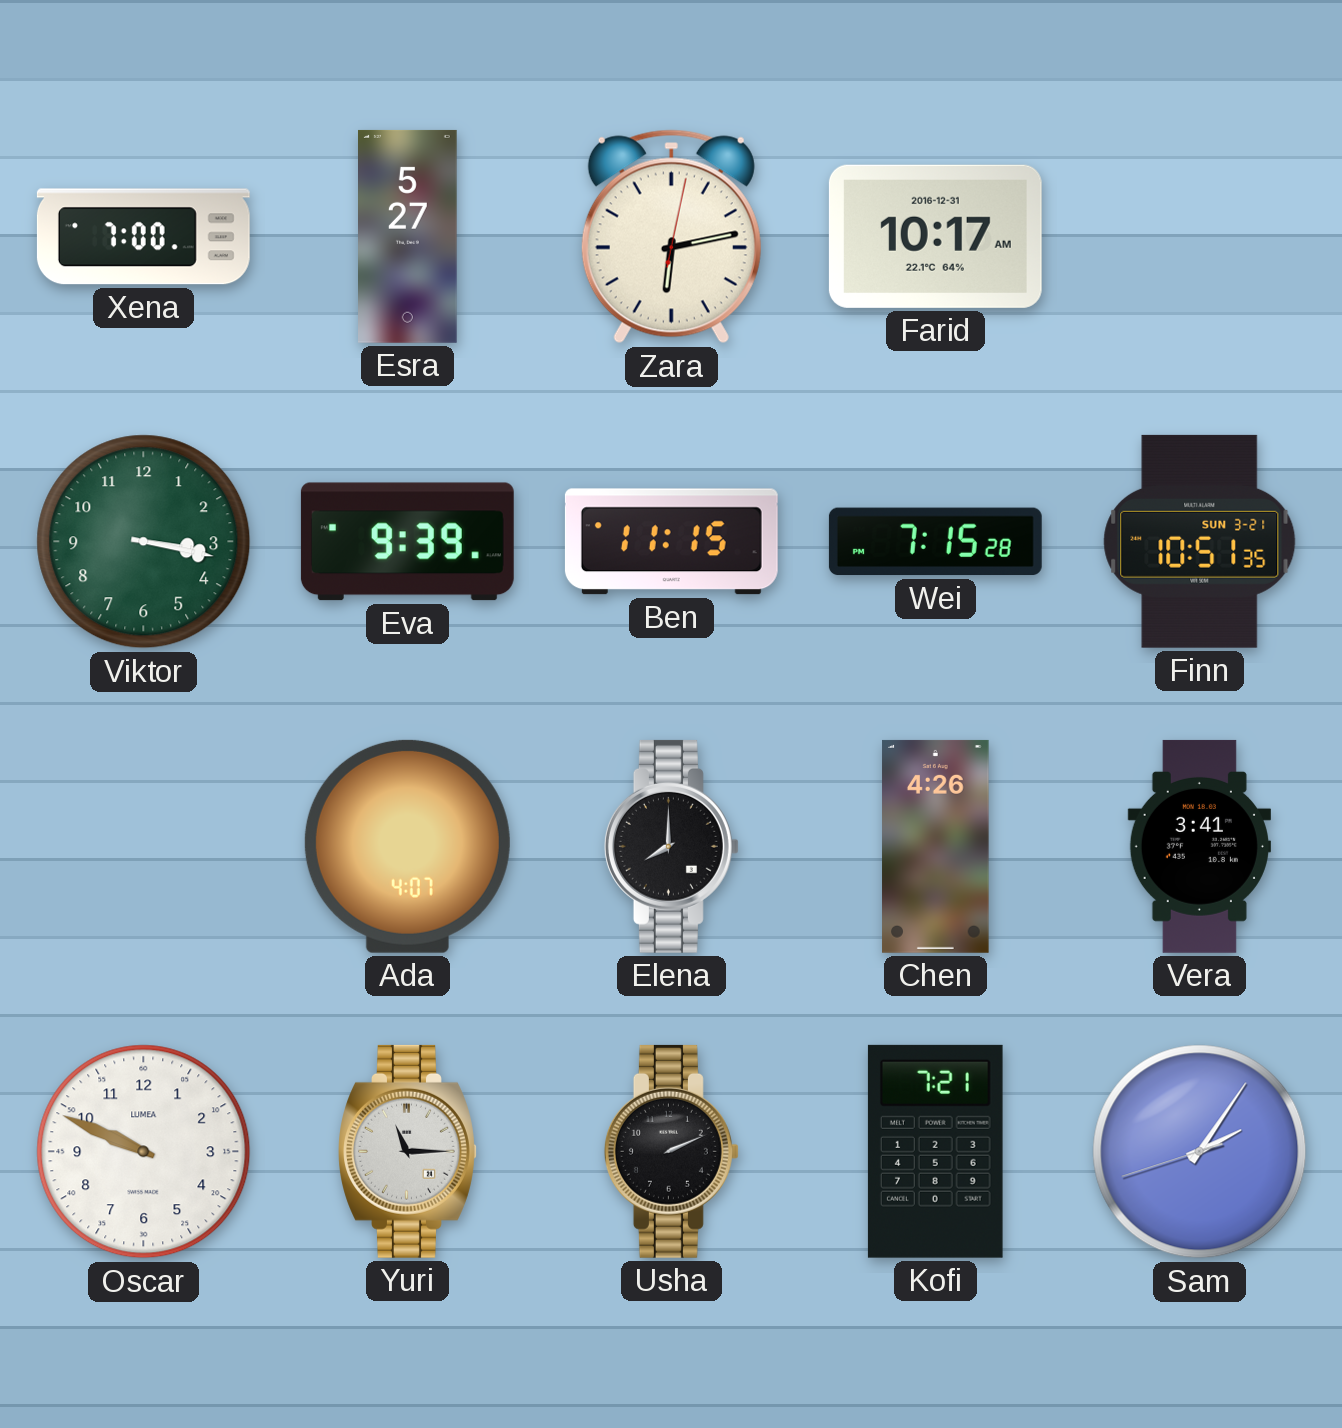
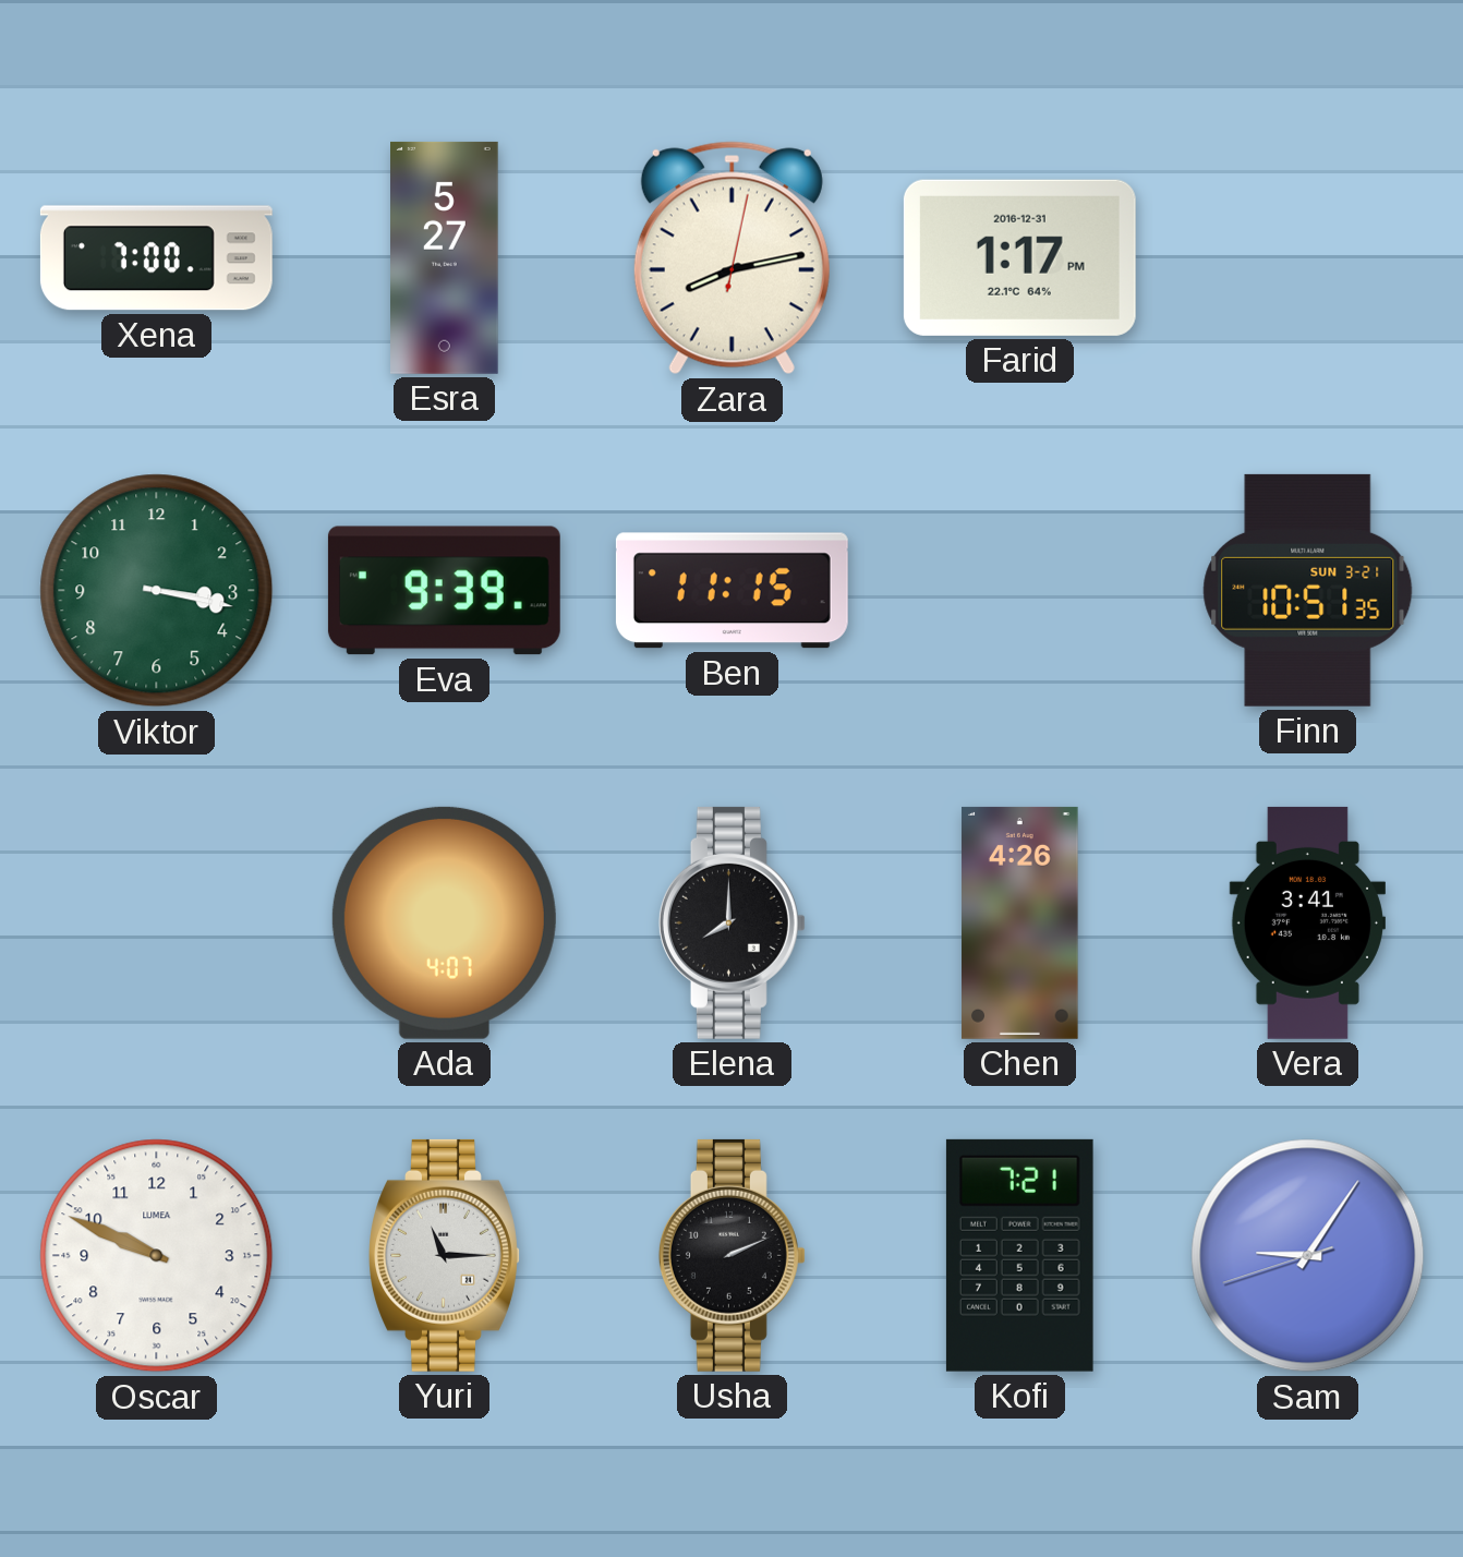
Zara: 6:13 -> 8:13
Farid: 10:17 -> 1:17
Wei: 7:15 -> none
Sam: 2:05 -> 9:05
